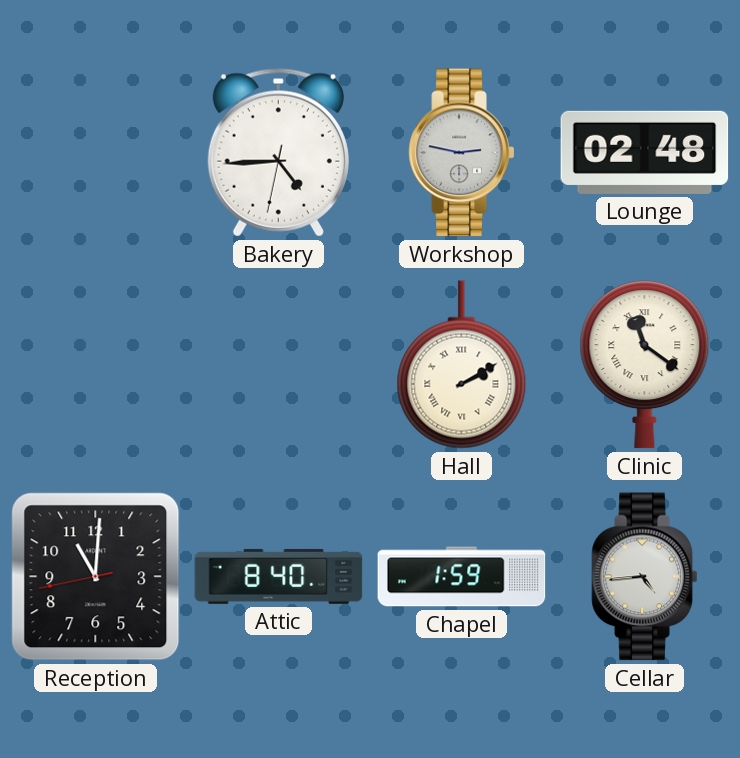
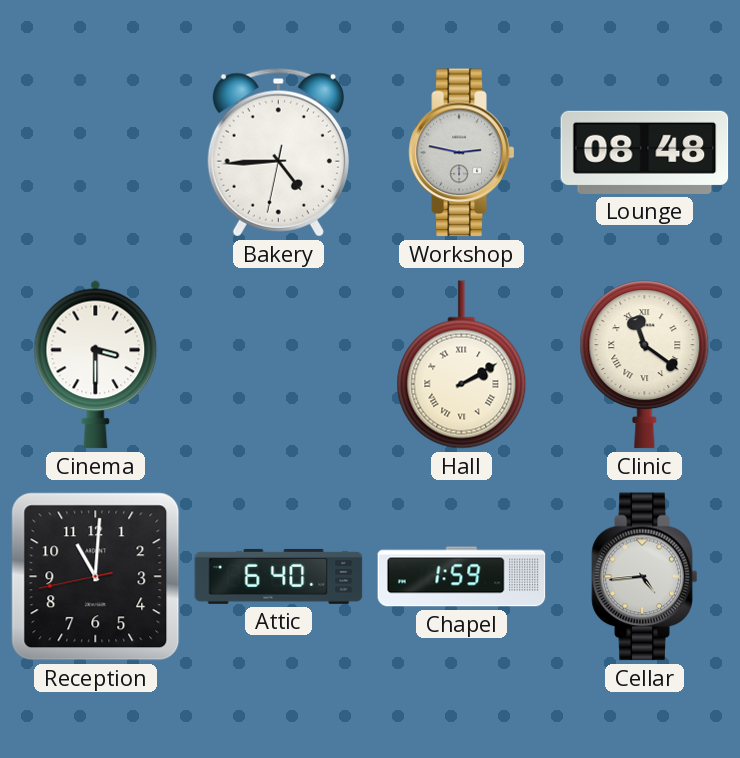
Lounge: 02:48 -> 08:48
Cinema: none -> 3:30
Attic: 8:40 -> 6:40
